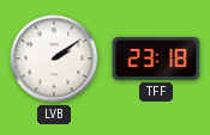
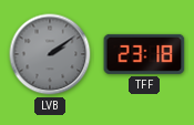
LVB dial: white -> grey
